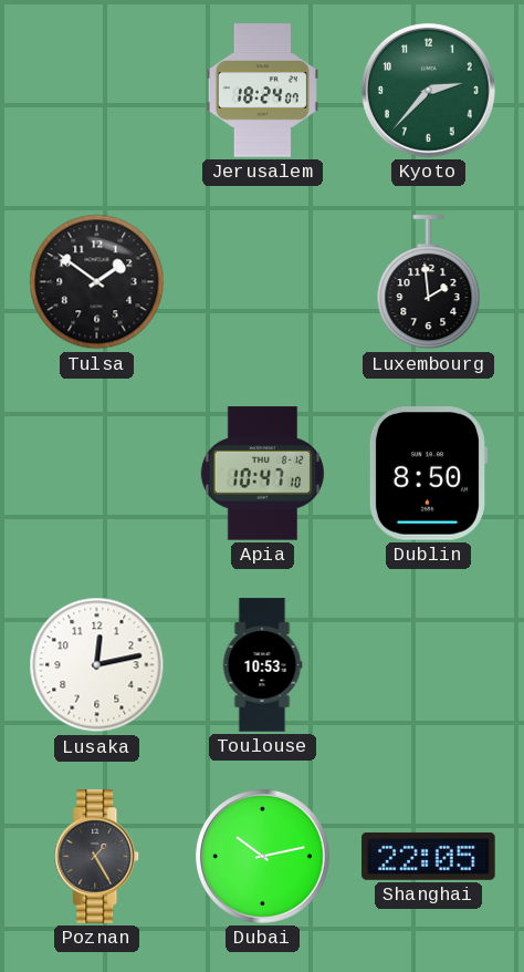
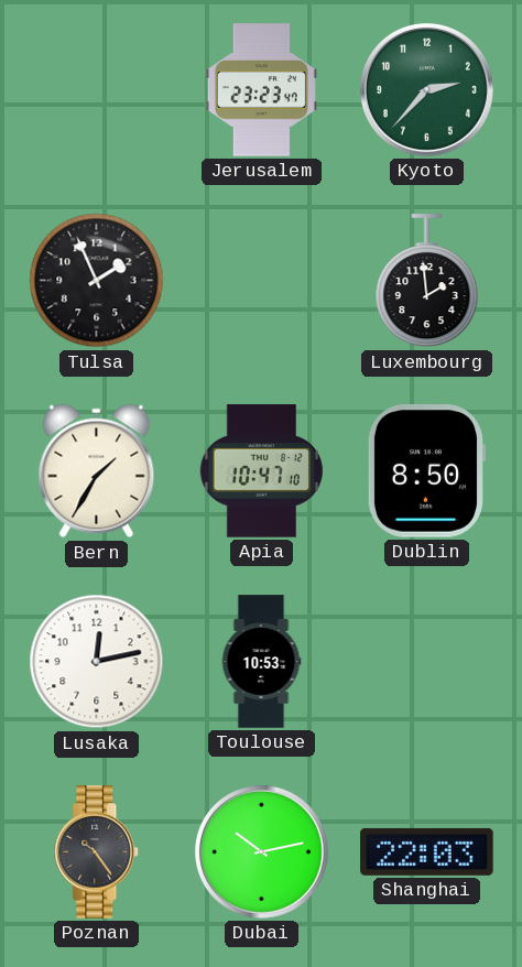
Jerusalem: 18:24 -> 23:23
Tulsa: 1:51 -> 1:56
Bern: none -> 1:35
Poznan: 1:25 -> 10:24
Shanghai: 22:05 -> 22:03
